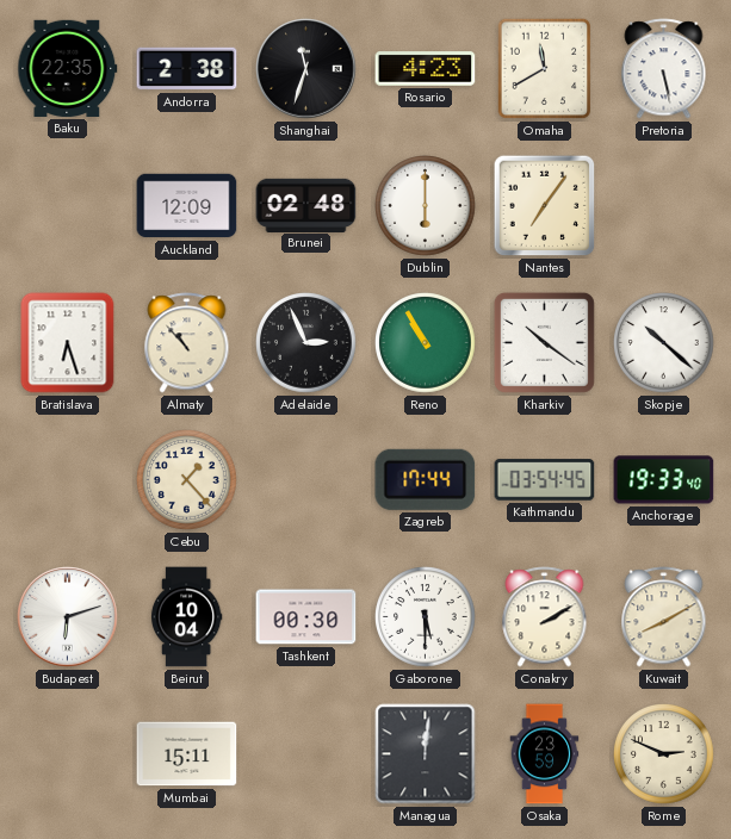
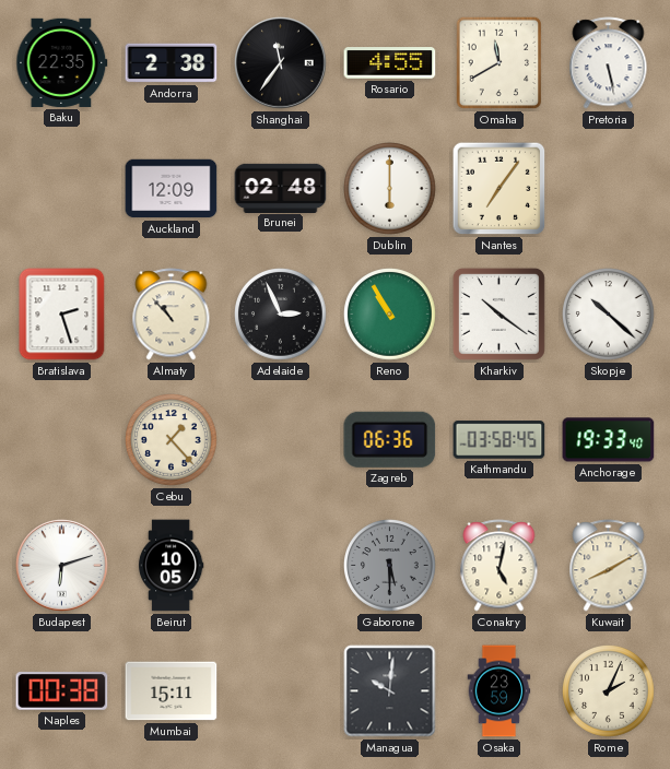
Shanghai: 11:33 -> 11:36
Rosario: 4:23 -> 4:55
Bratislava: 6:27 -> 2:27
Zagreb: 17:44 -> 06:36
Kathmandu: 03:54 -> 03:58
Beirut: 10:04 -> 10:05
Tashkent: 00:30 -> none
Gaborone dial: white -> grey
Conakry: 2:10 -> 5:02
Naples: none -> 00:38
Managua: 12:01 -> 10:01
Rome: 2:49 -> 2:04
